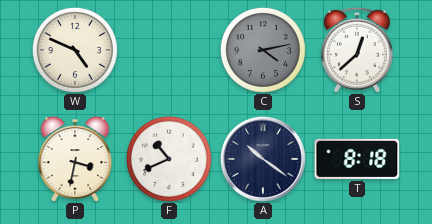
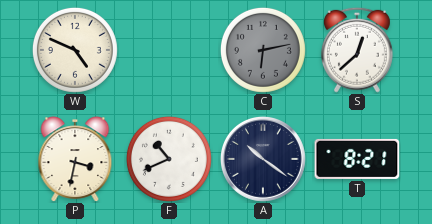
C: 4:13 -> 6:13
T: 8:18 -> 8:21
